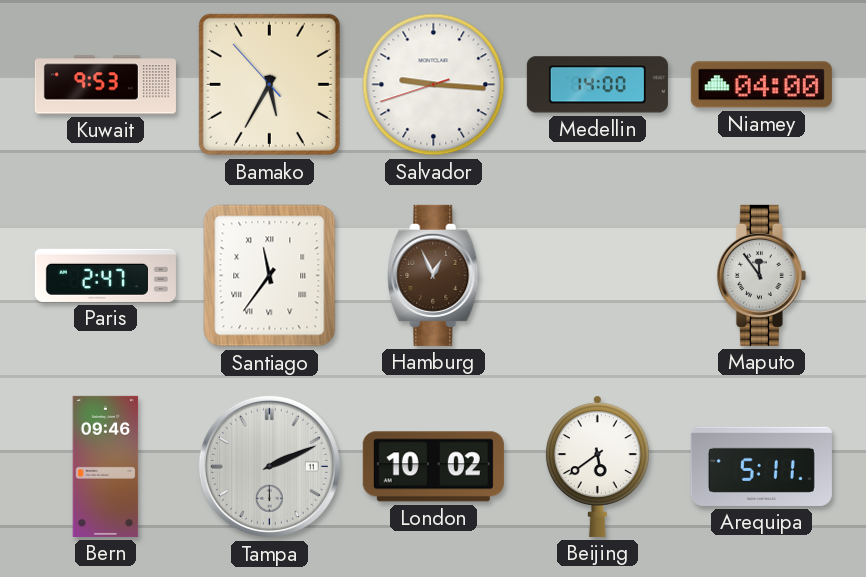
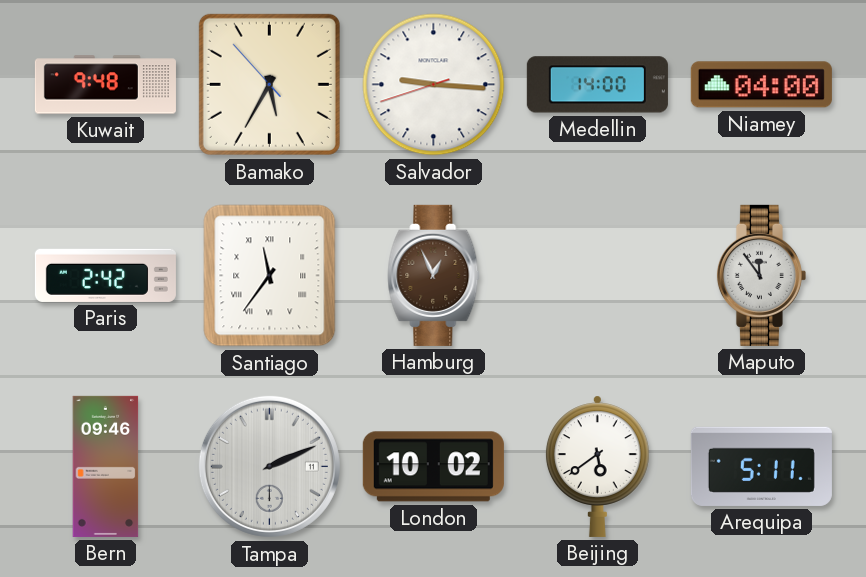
Kuwait: 9:53 -> 9:48
Paris: 2:47 -> 2:42
